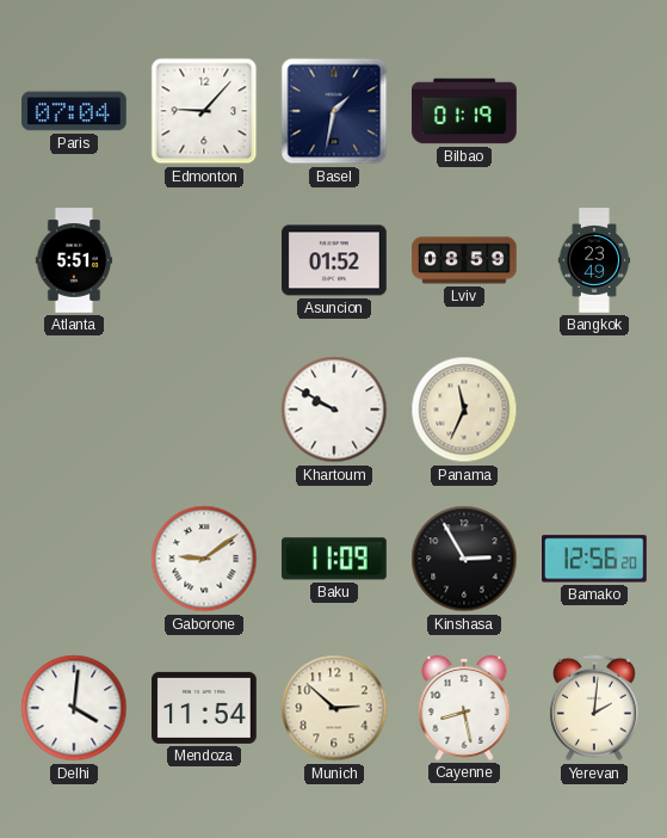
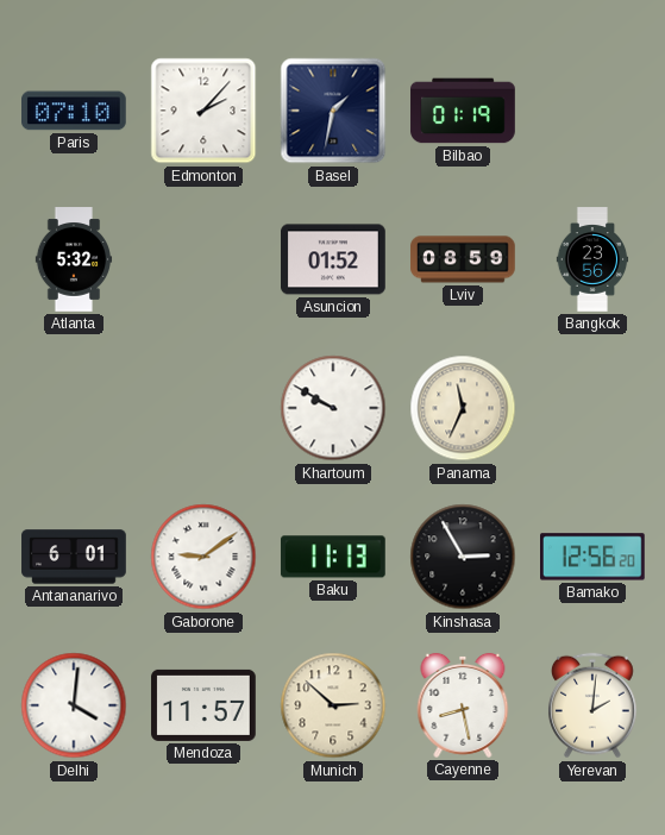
Paris: 07:04 -> 07:10
Edmonton: 9:07 -> 2:07
Atlanta: 5:51 -> 5:32
Bangkok: 23:49 -> 23:56
Antananarivo: none -> 6:01
Baku: 11:09 -> 11:13
Mendoza: 11:54 -> 11:57
